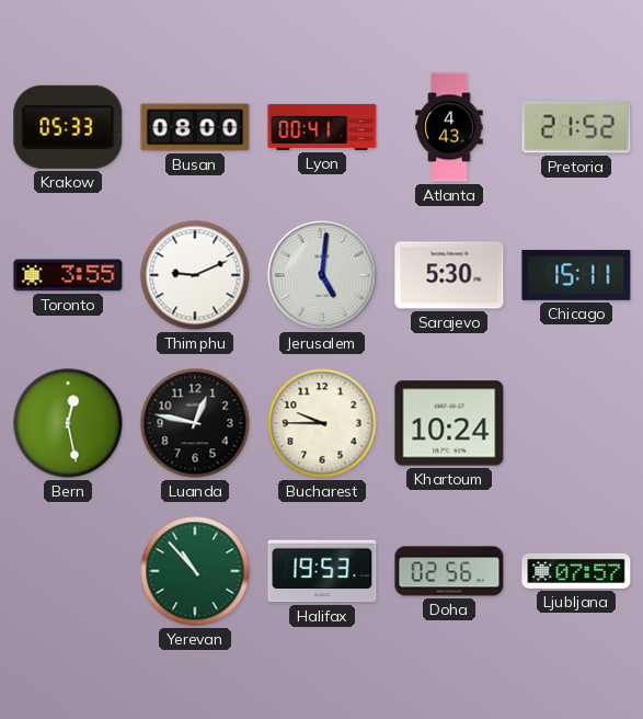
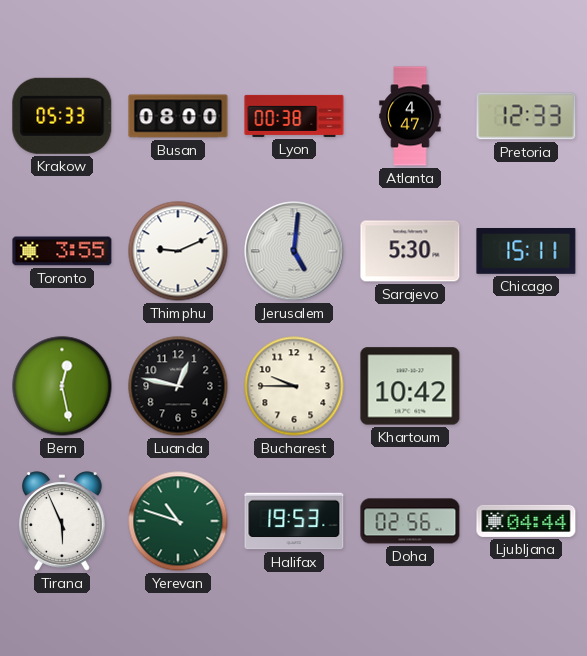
Lyon: 00:41 -> 00:38
Atlanta: 4:43 -> 4:47
Pretoria: 21:52 -> 12:33
Khartoum: 10:24 -> 10:42
Tirana: none -> 5:56
Yerevan: 10:53 -> 10:48
Ljubljana: 07:57 -> 04:44
